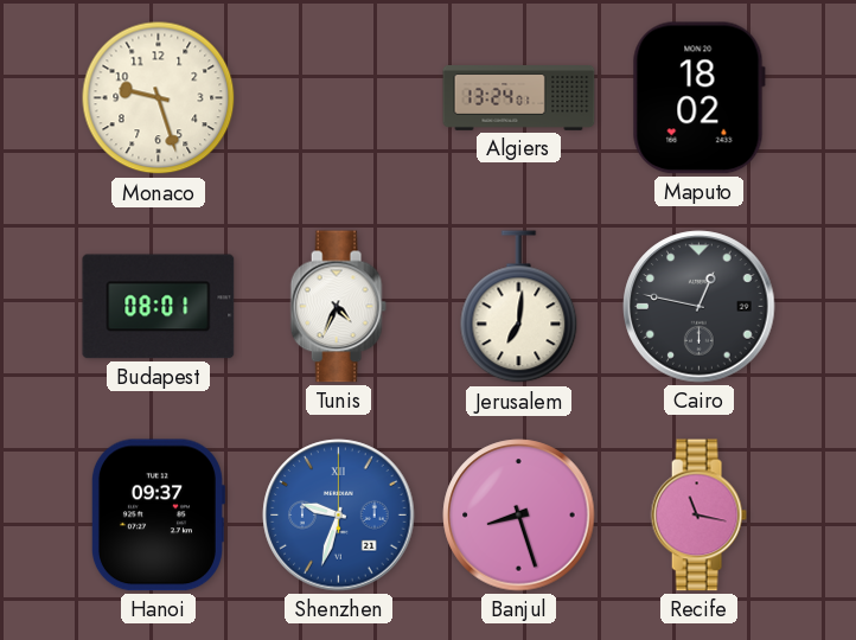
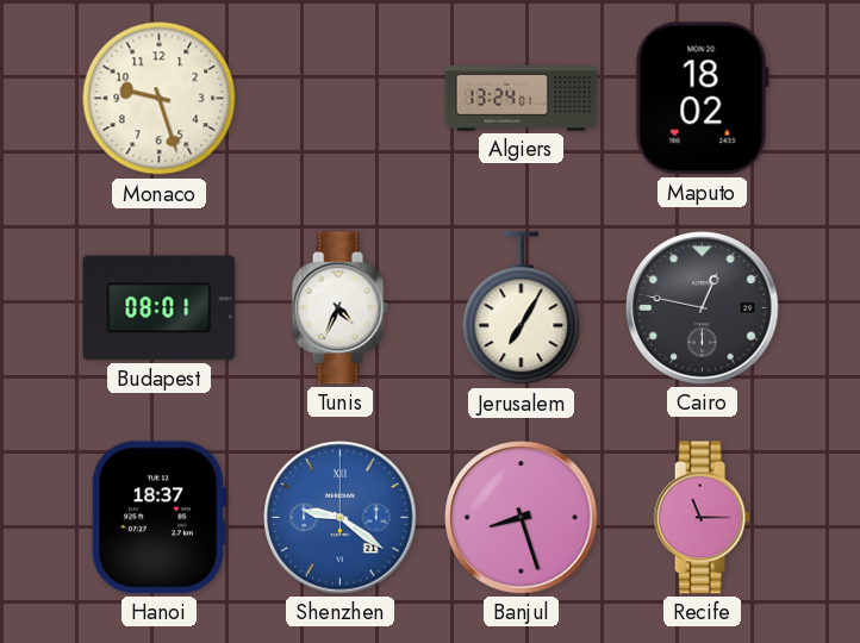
Jerusalem: 7:01 -> 7:05
Hanoi: 09:37 -> 18:37
Shenzhen: 9:33 -> 9:21
Recife: 11:17 -> 11:15
